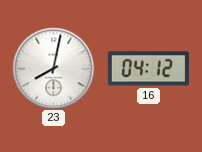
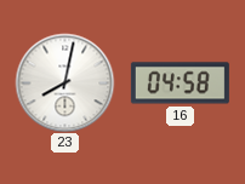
16: 04:12 -> 04:58
